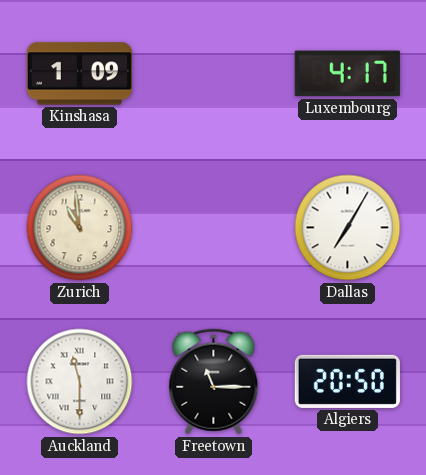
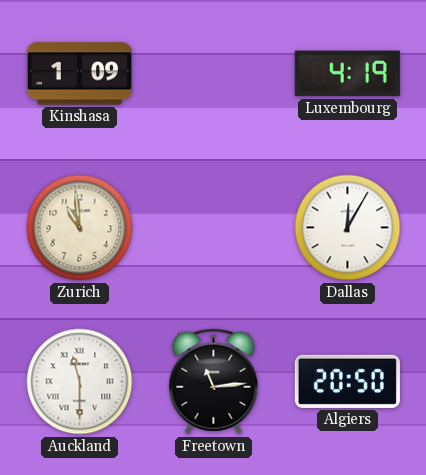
Luxembourg: 4:17 -> 4:19
Dallas: 7:05 -> 12:05
Freetown: 11:15 -> 11:14
